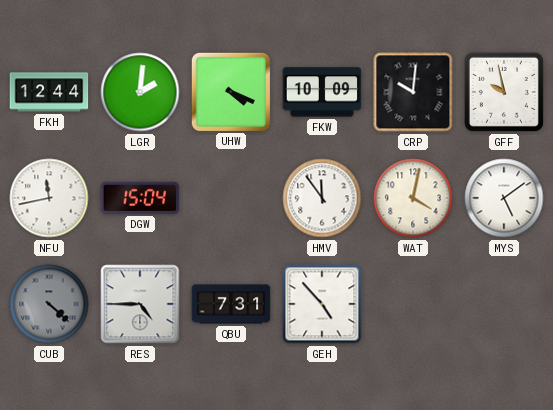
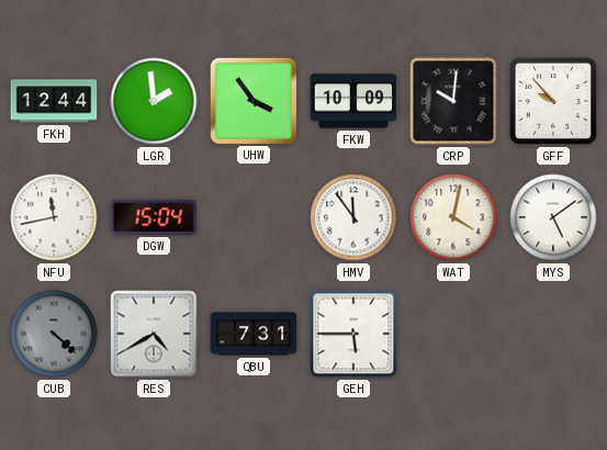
LGR: 2:01 -> 1:59
UHW: 4:19 -> 3:54
GFF: 9:58 -> 9:53
RES: 4:45 -> 4:40
GEH: 4:53 -> 5:45
